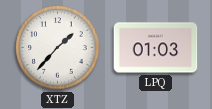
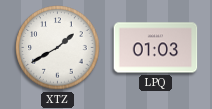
XTZ: 1:37 -> 1:40
